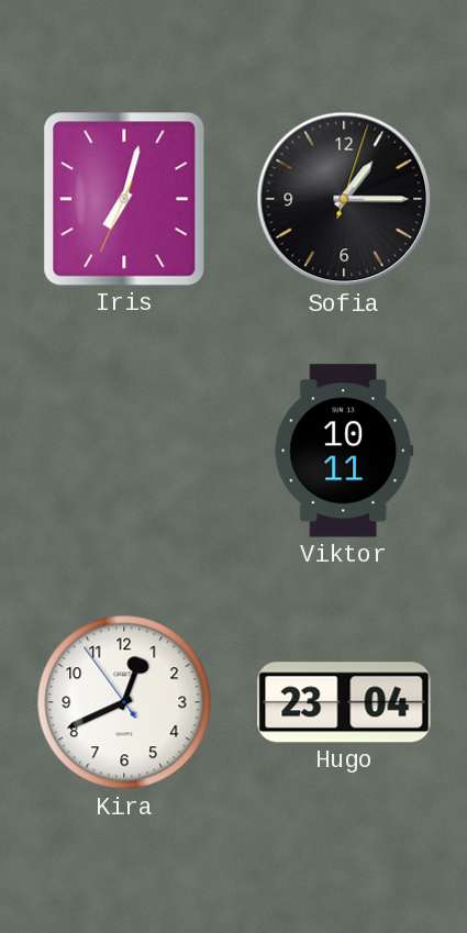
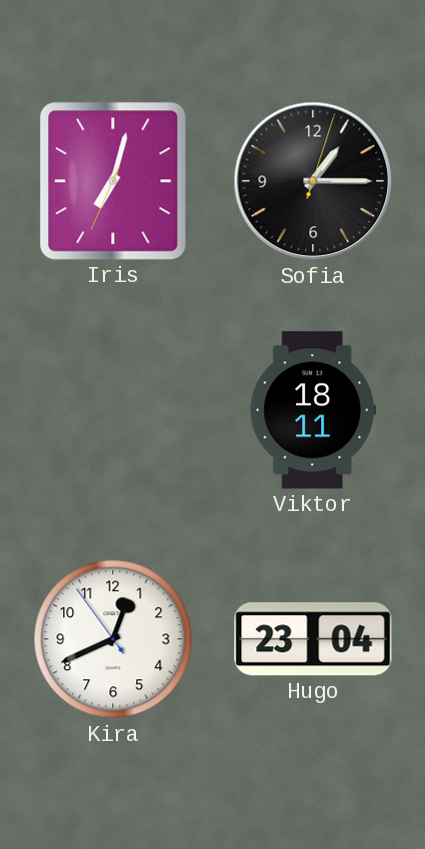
Viktor: 10:11 -> 18:11
